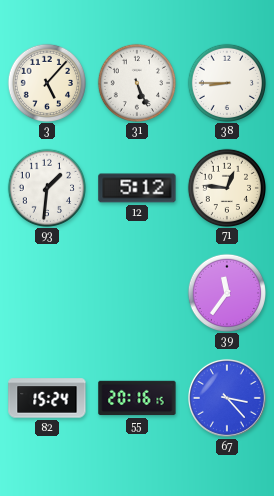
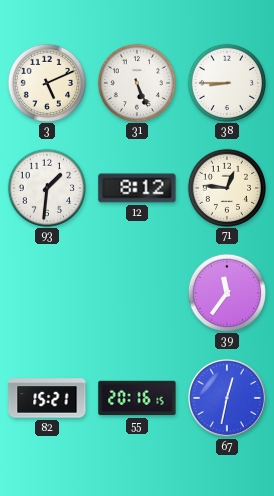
3: 5:07 -> 5:11
12: 5:12 -> 8:12
82: 15:24 -> 15:21
67: 3:23 -> 12:32
